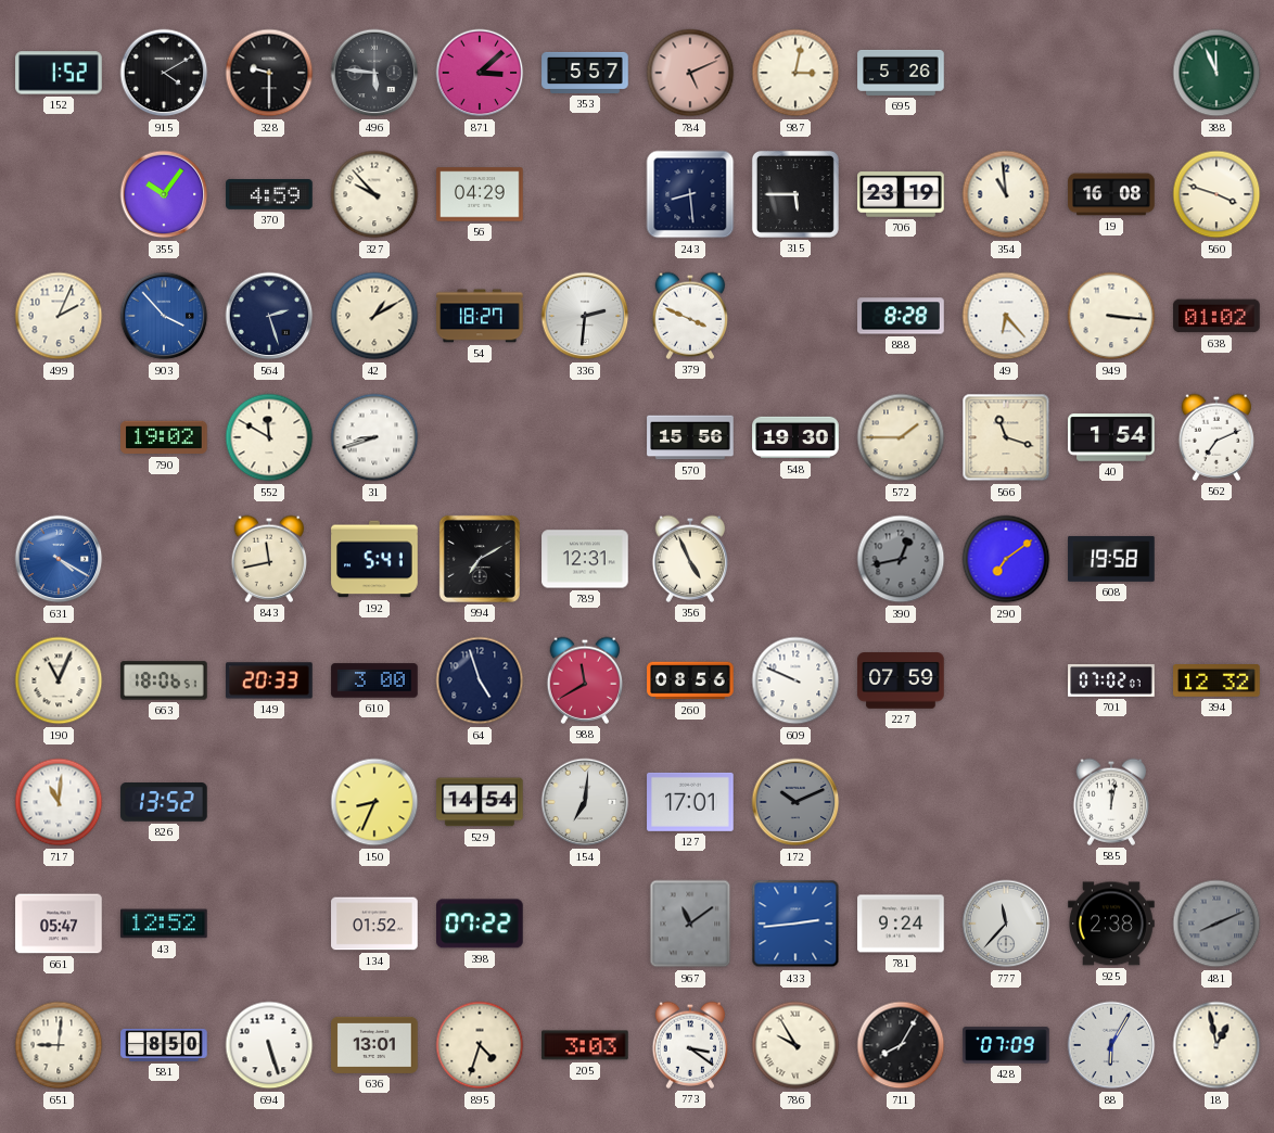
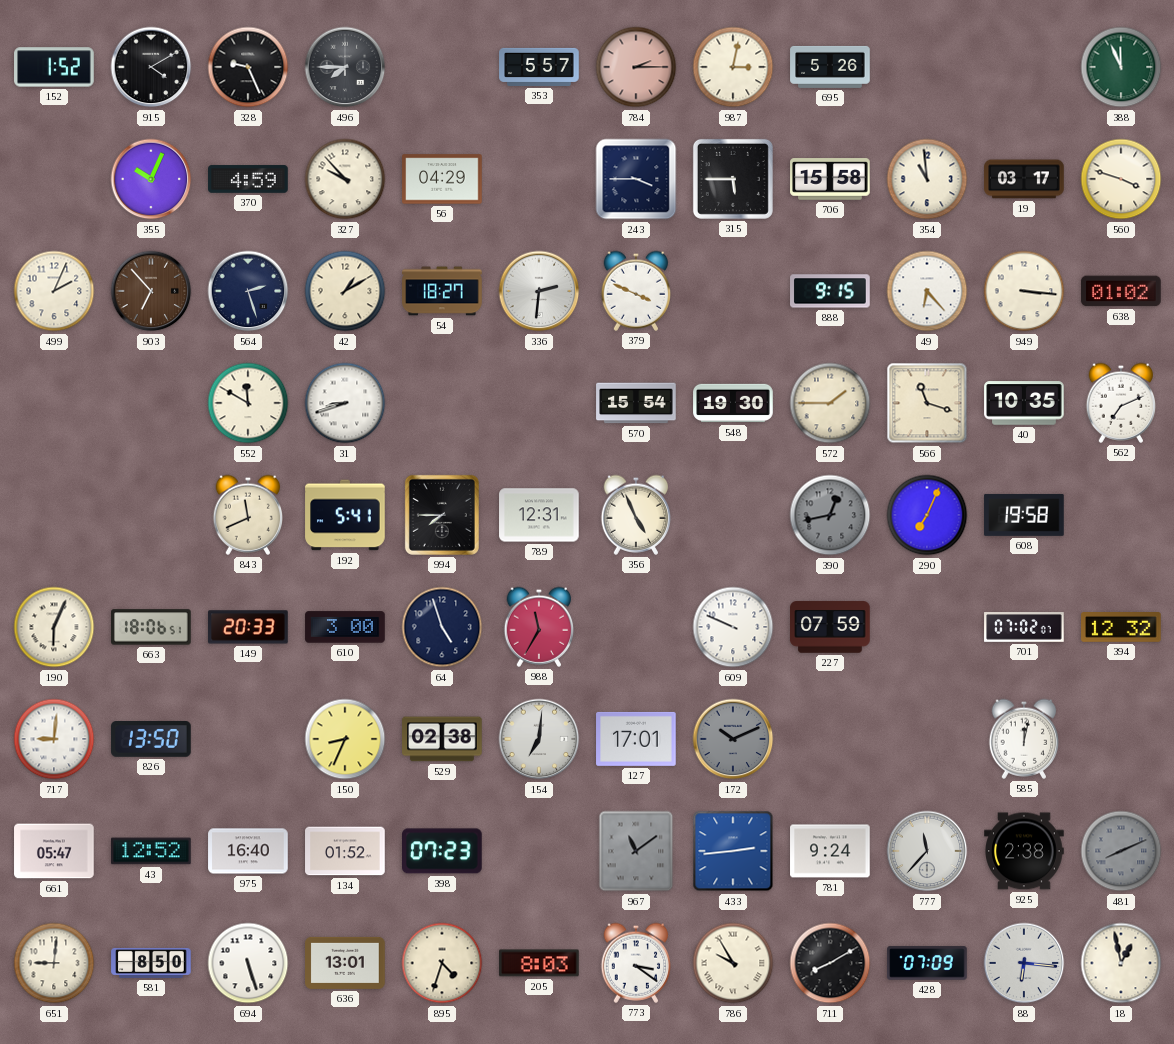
328: 9:30 -> 9:26
496: 5:46 -> 7:45
871: 3:08 -> none
784: 5:11 -> 2:15
355: 10:06 -> 10:04
243: 8:29 -> 3:45
706: 23:19 -> 15:58
19: 16:08 -> 03:17
903: 3:53 -> 6:53
903 dial: blue -> brown
888: 8:28 -> 9:15
790: 19:02 -> none
570: 15:56 -> 15:54
40: 1:54 -> 10:35
631: 4:20 -> none
843: 11:43 -> 11:41
994: 7:10 -> 7:45
290: 7:09 -> 7:04
190: 11:04 -> 6:04
988: 11:40 -> 11:35
260: 08:56 -> none
717: 11:01 -> 9:01
826: 13:52 -> 13:50
529: 14:54 -> 02:38
975: none -> 16:40
398: 07:22 -> 07:23
205: 3:03 -> 8:03
711: 8:05 -> 8:10
88: 6:05 -> 6:16
